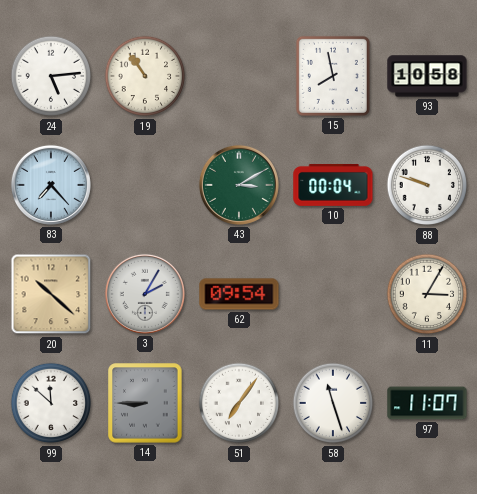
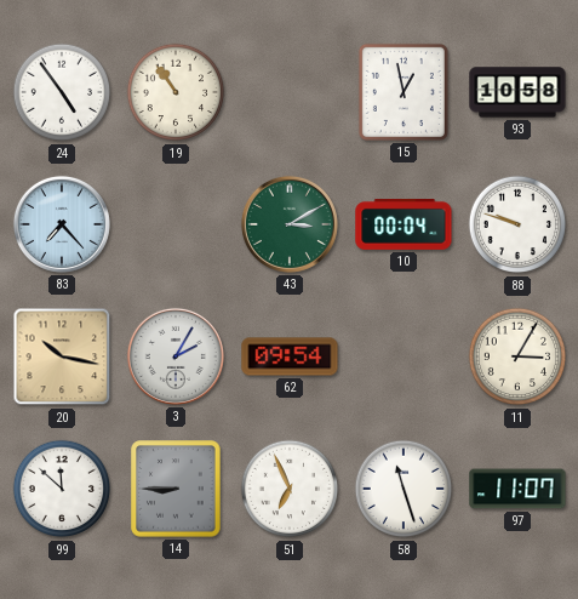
24: 5:14 -> 4:54
15: 7:58 -> 12:58
20: 10:22 -> 10:17
51: 7:06 -> 6:56
